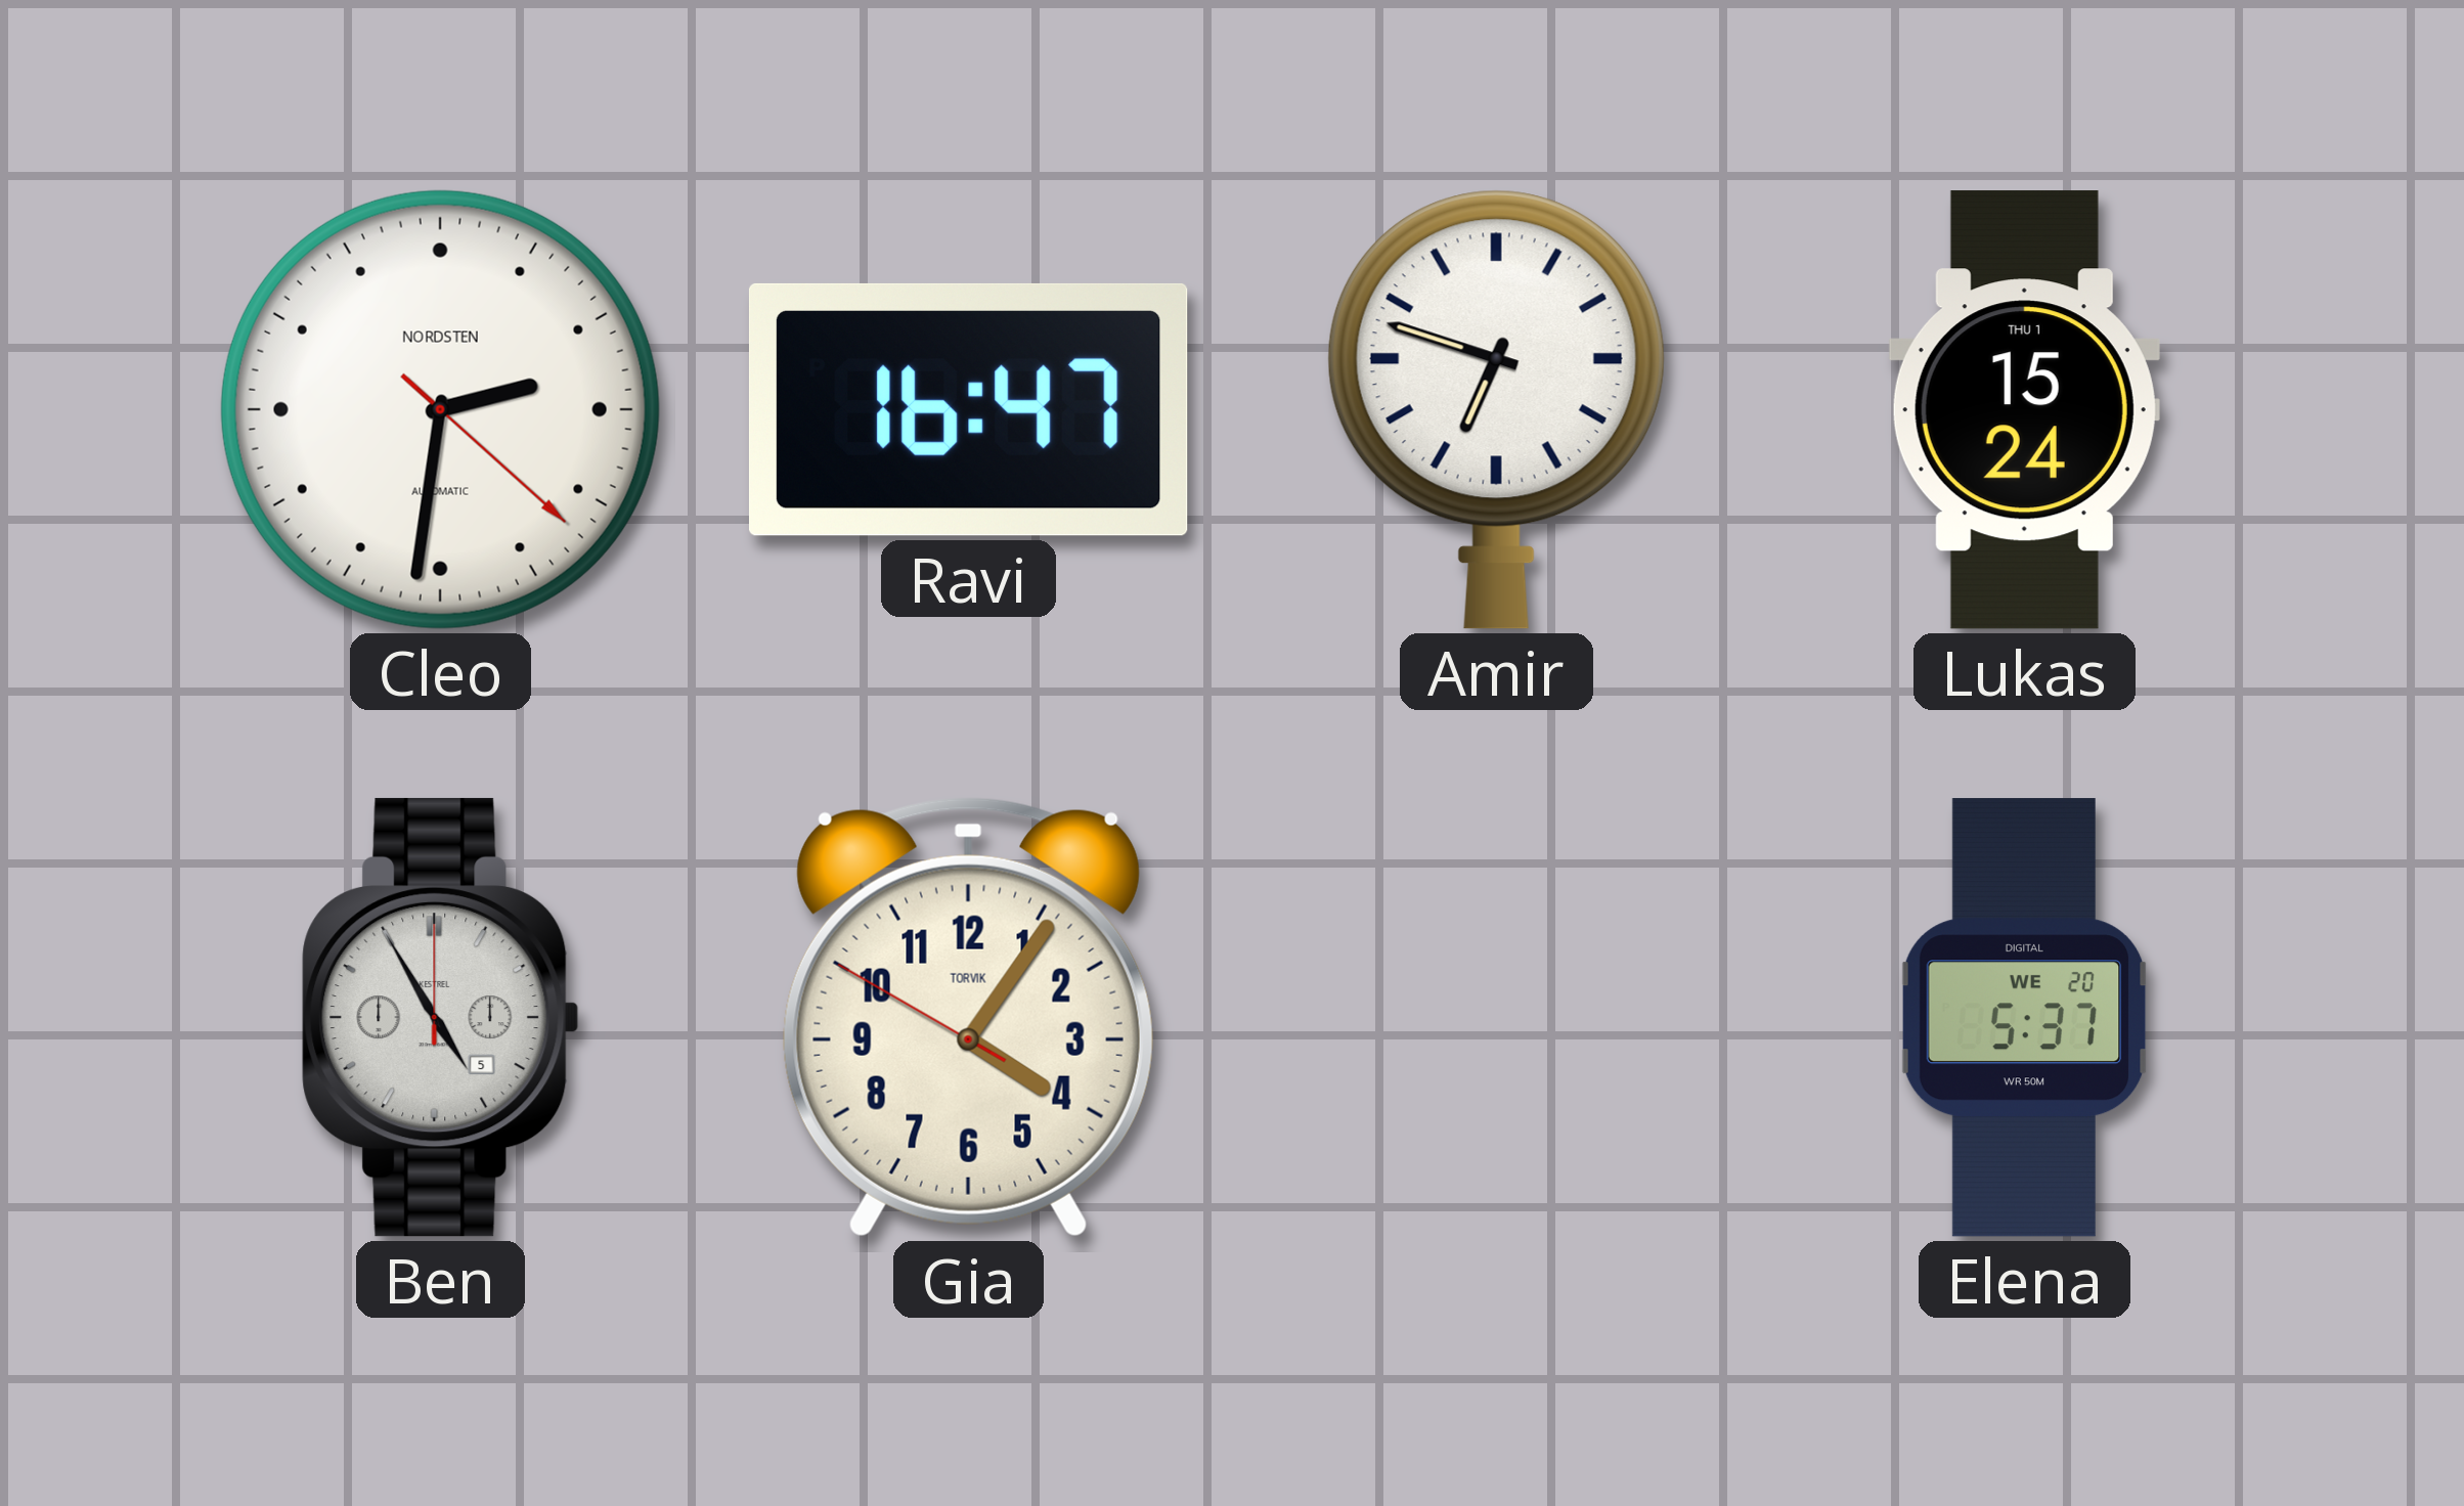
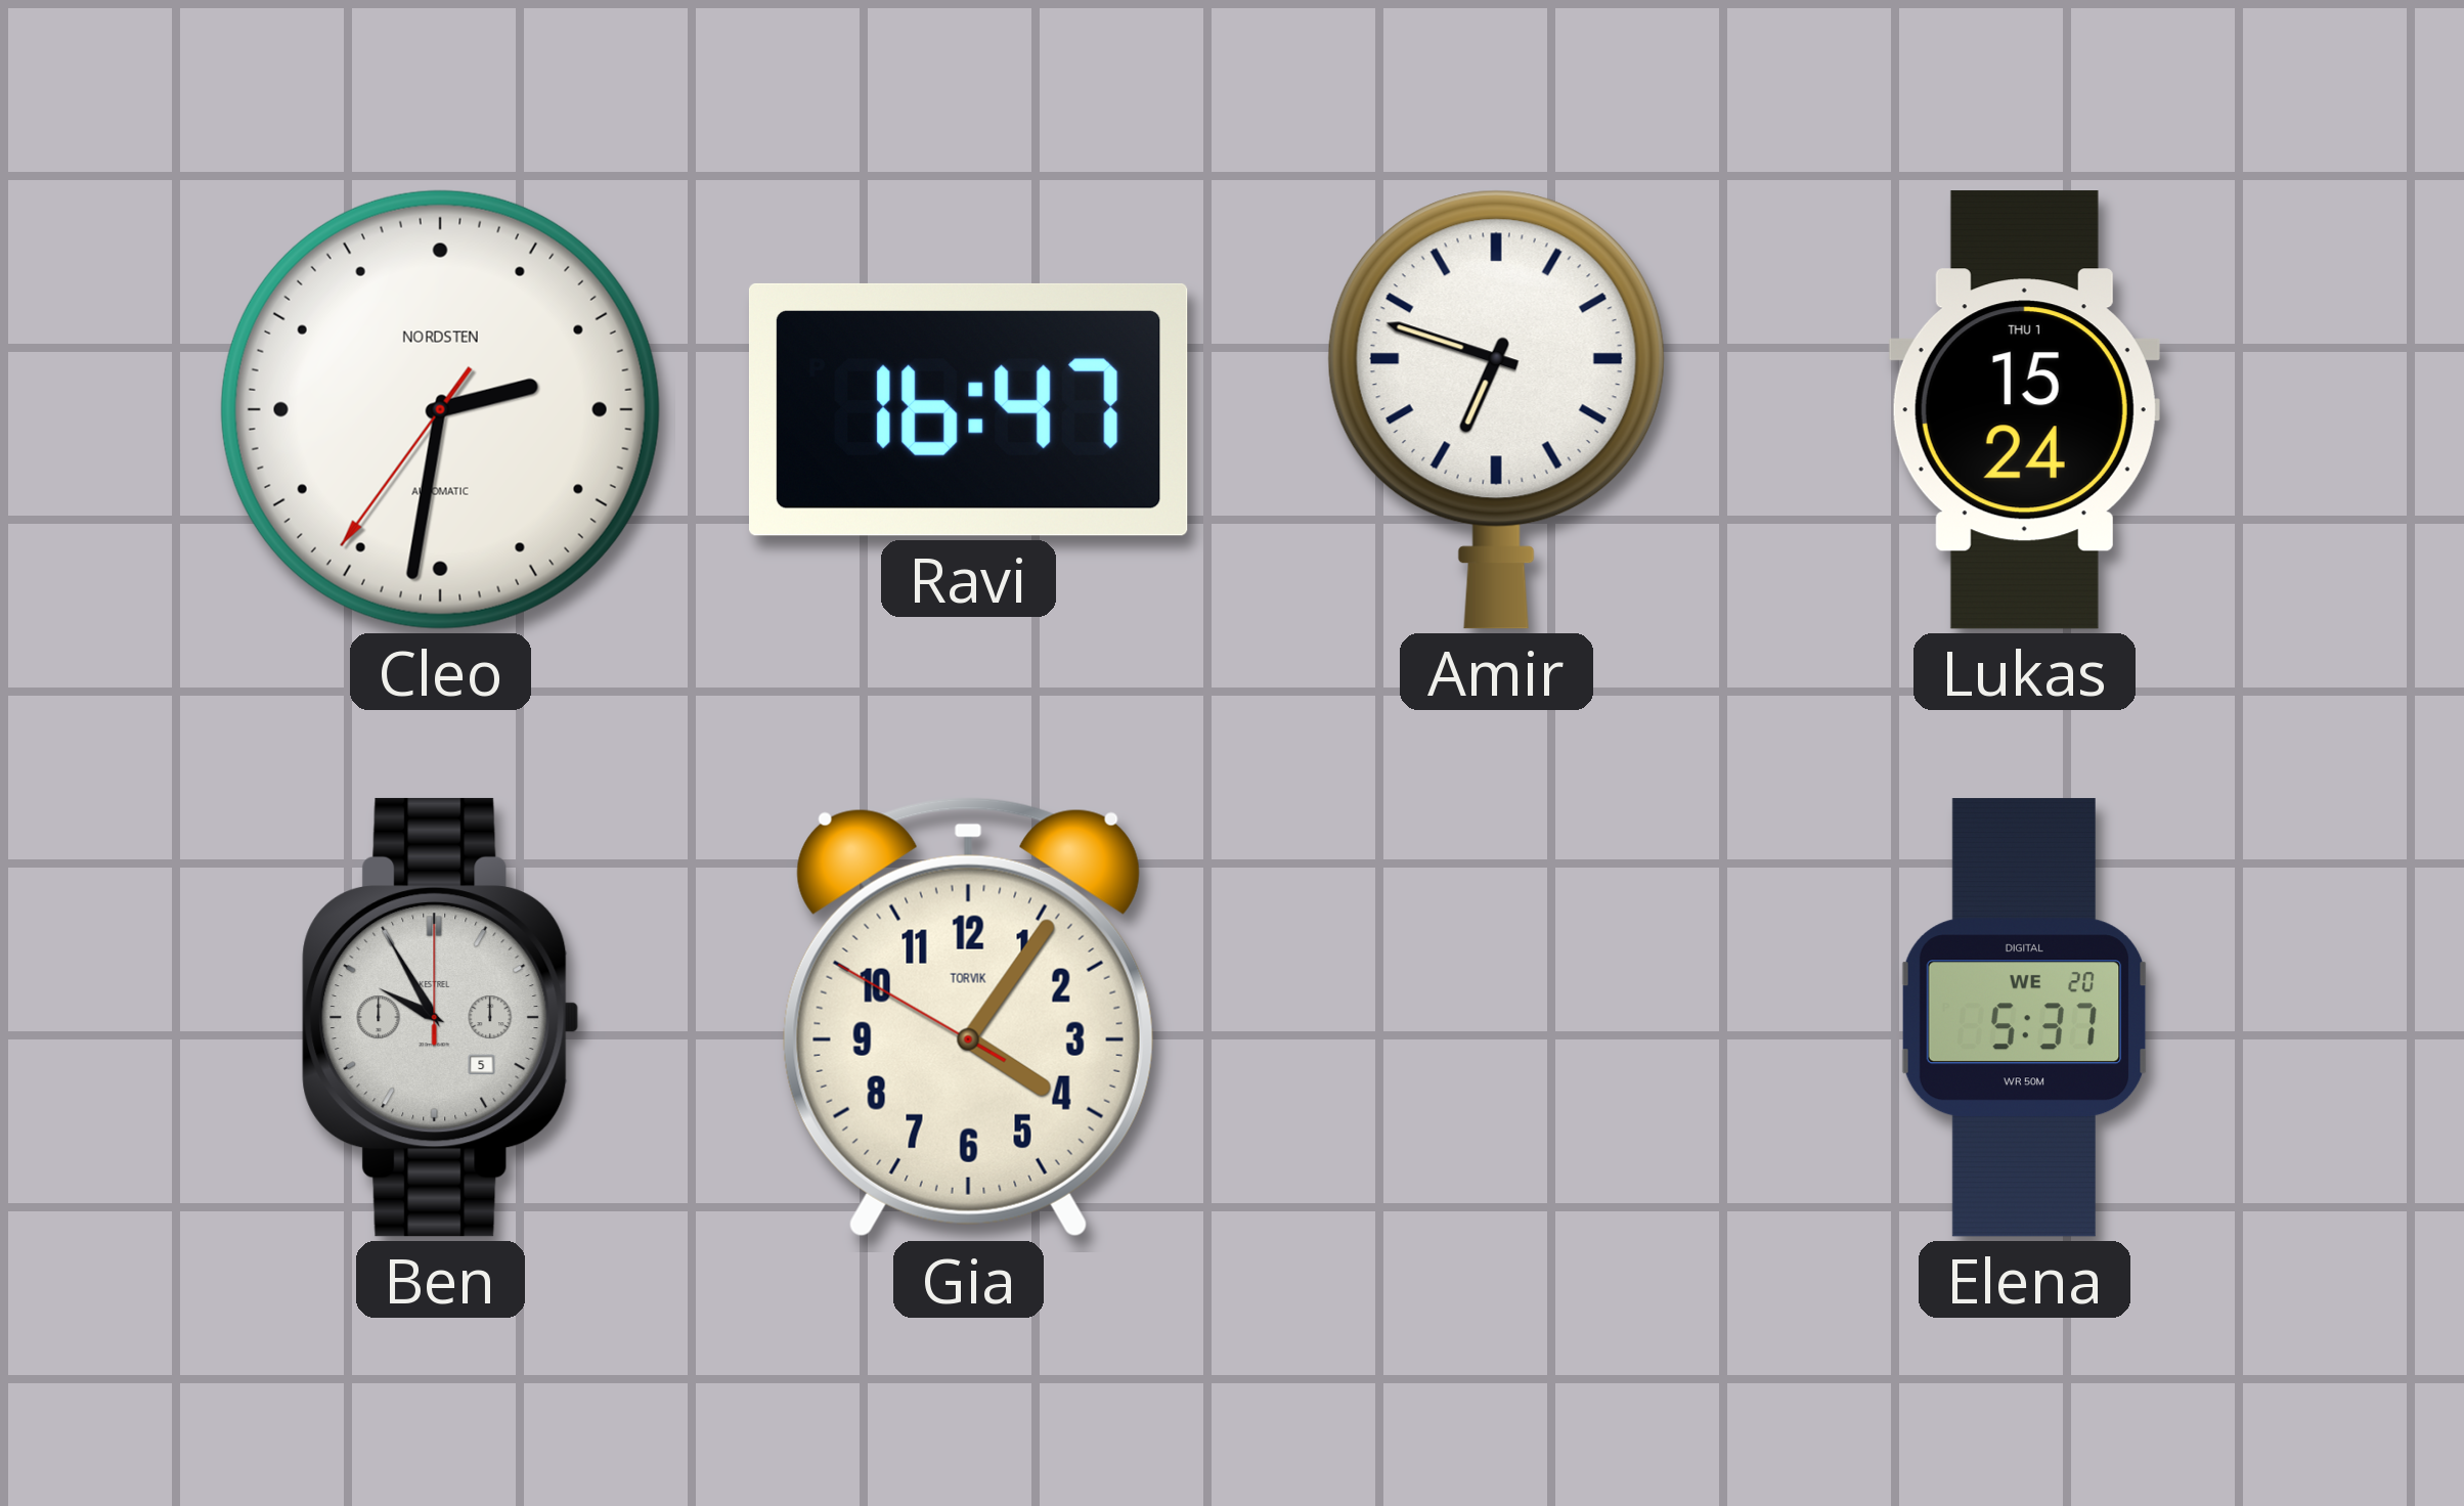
Cleo: 2:31:22 -> 2:31:36
Ben: 4:55 -> 9:55
